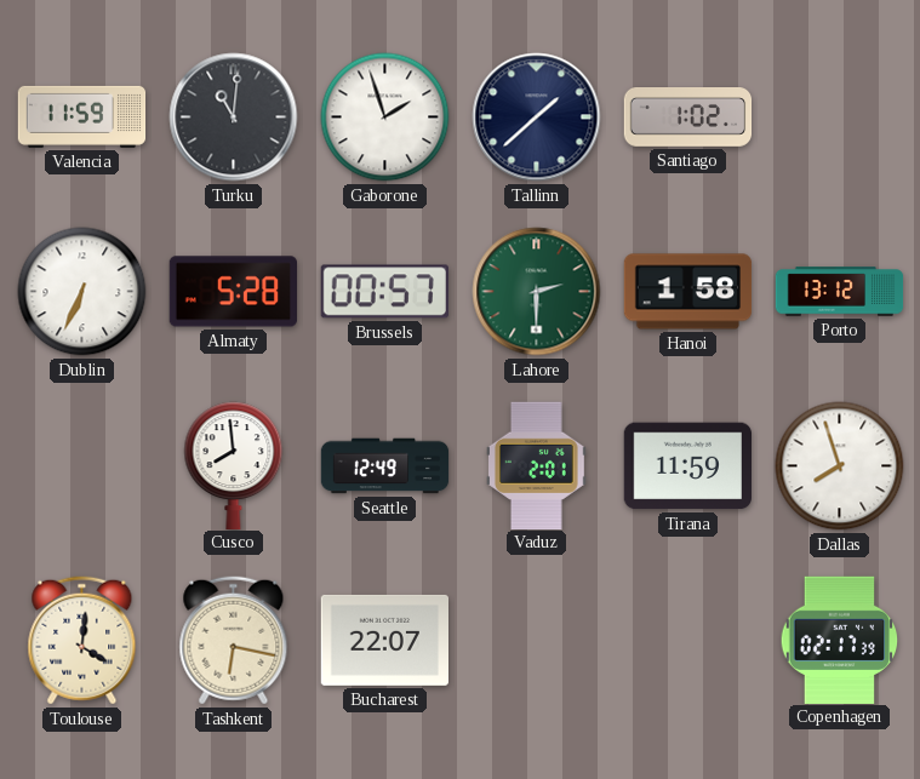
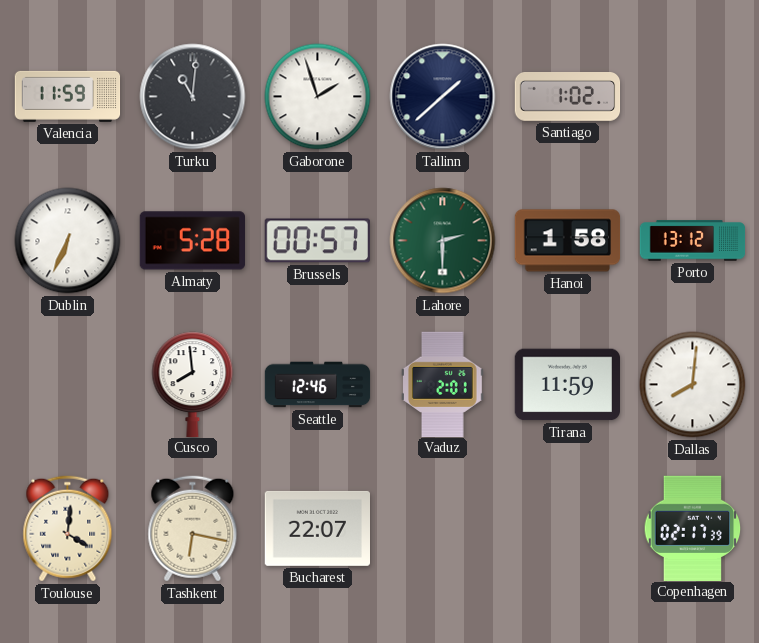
Seattle: 12:49 -> 12:46
Dallas: 7:57 -> 8:01
